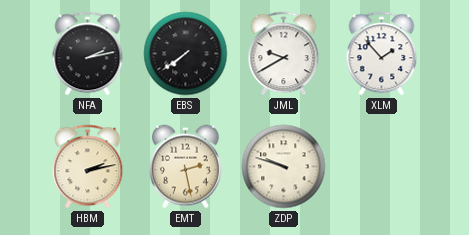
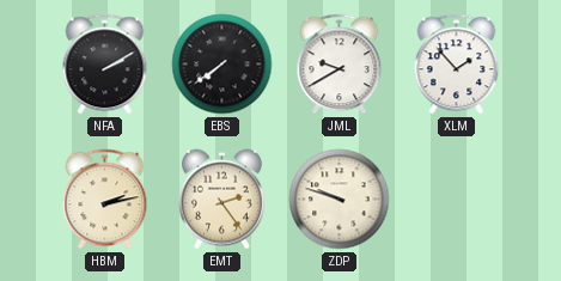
NFA: 2:13 -> 2:10
EMT: 2:28 -> 2:24
